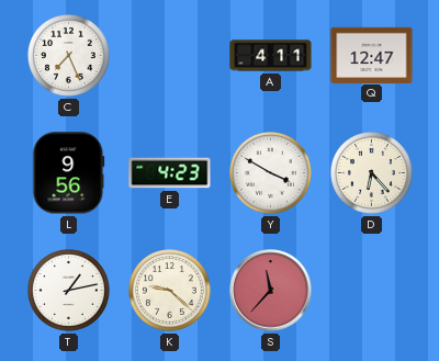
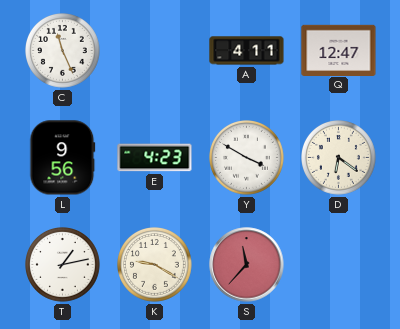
C: 7:26 -> 11:26
D: 6:23 -> 6:21
K: 9:22 -> 9:20
